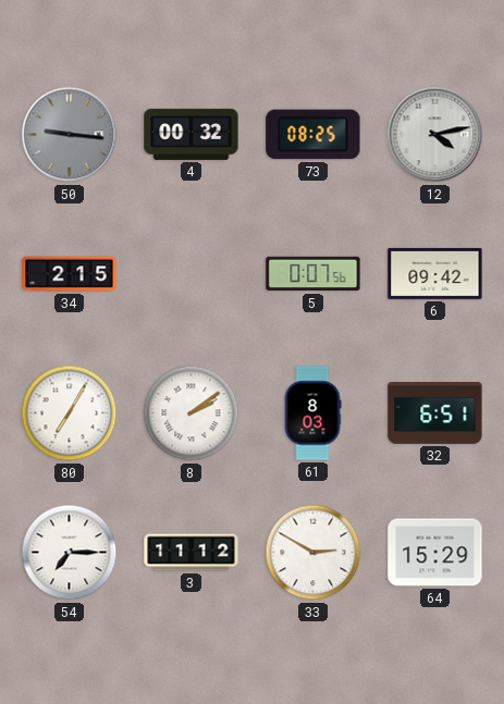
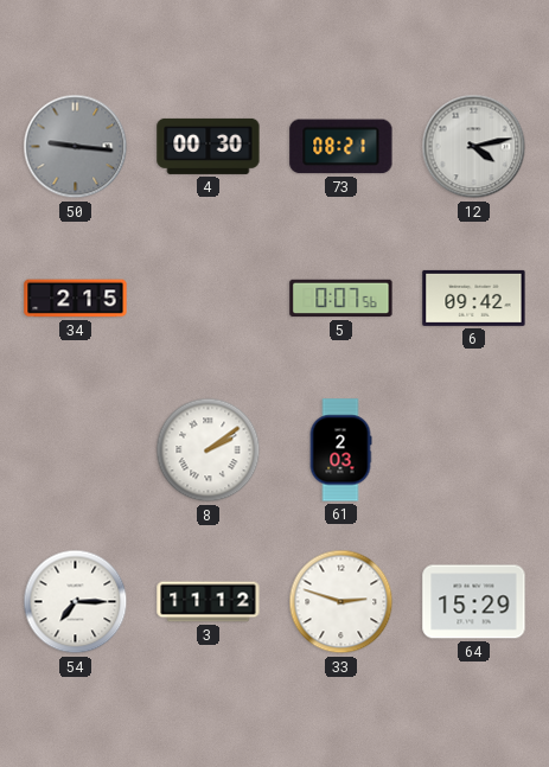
4: 00:32 -> 00:30
73: 08:25 -> 08:21
80: 7:05 -> none
61: 8:03 -> 2:03
32: 6:51 -> none
33: 2:50 -> 2:48
